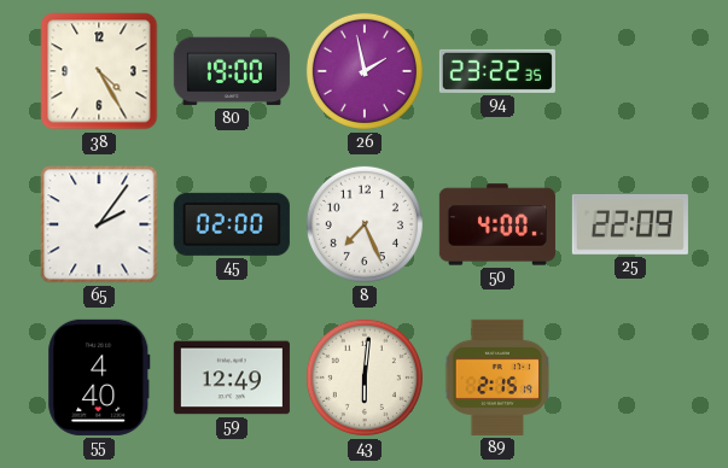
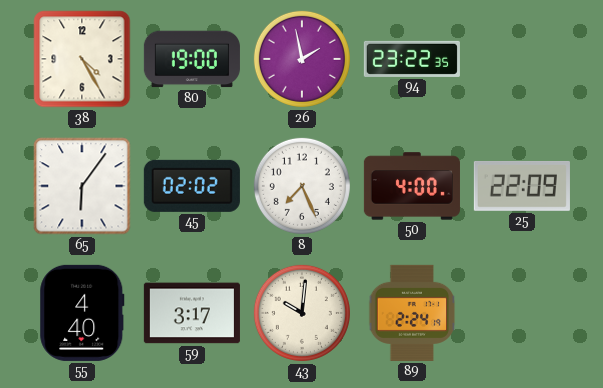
65: 2:06 -> 6:06
45: 02:00 -> 02:02
59: 12:49 -> 3:17
43: 6:01 -> 10:01
89: 2:15 -> 2:24
